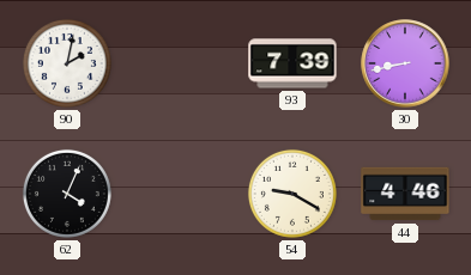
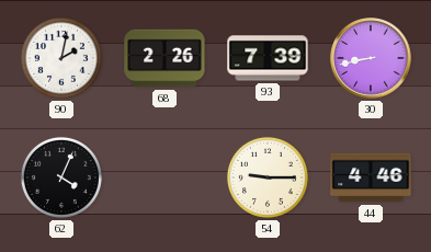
68: none -> 2:26
54: 9:20 -> 9:15
